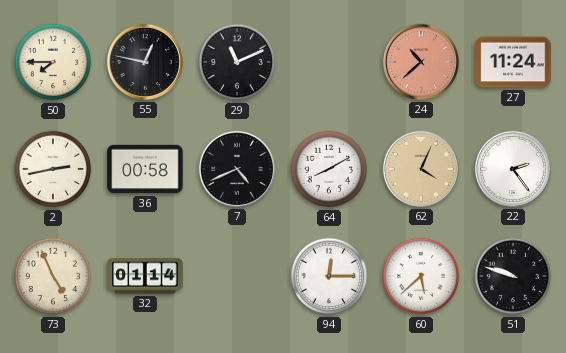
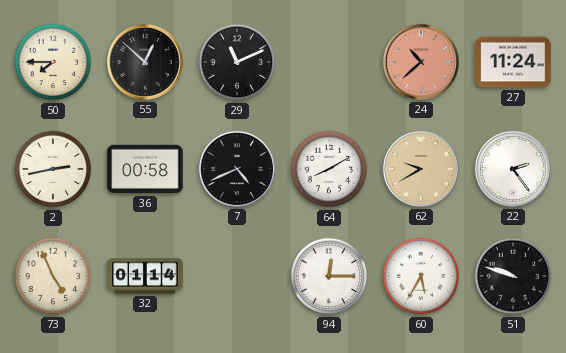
55: 12:47 -> 12:52
62: 4:04 -> 9:40
60: 5:38 -> 5:35
